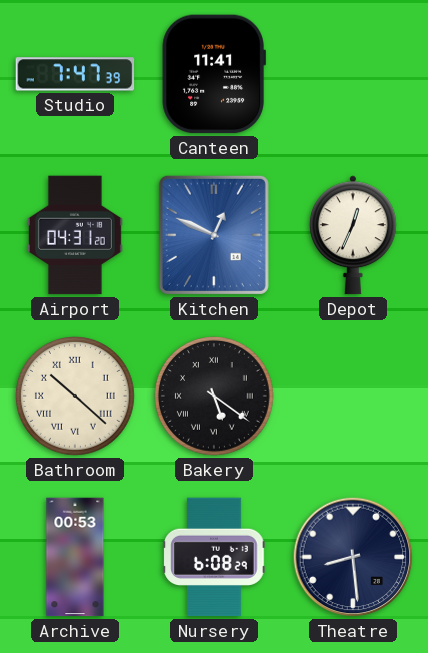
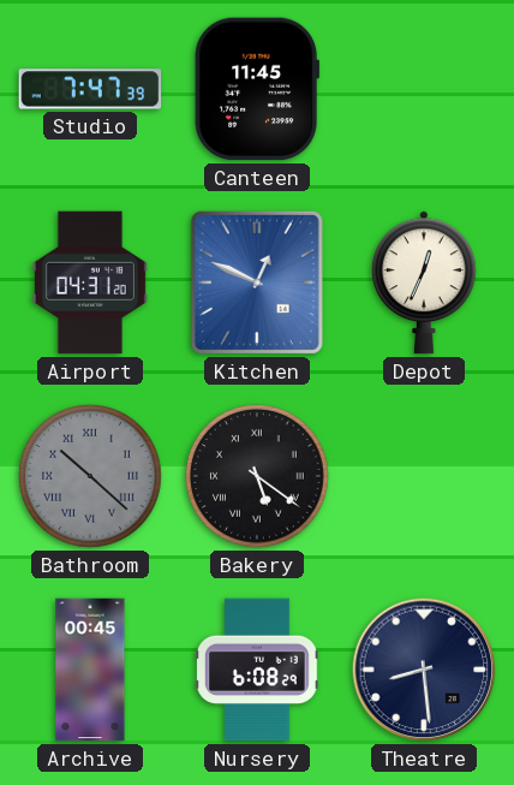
Canteen: 11:41 -> 11:45
Bathroom dial: cream -> grey
Archive: 00:53 -> 00:45
